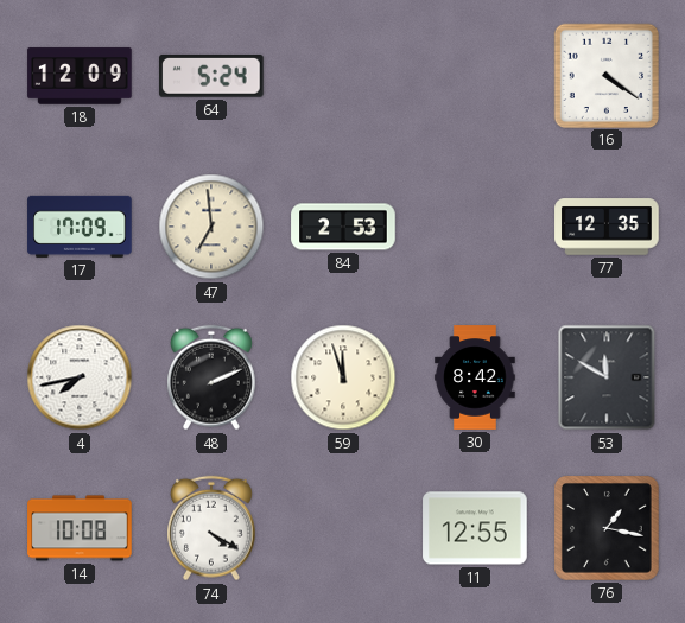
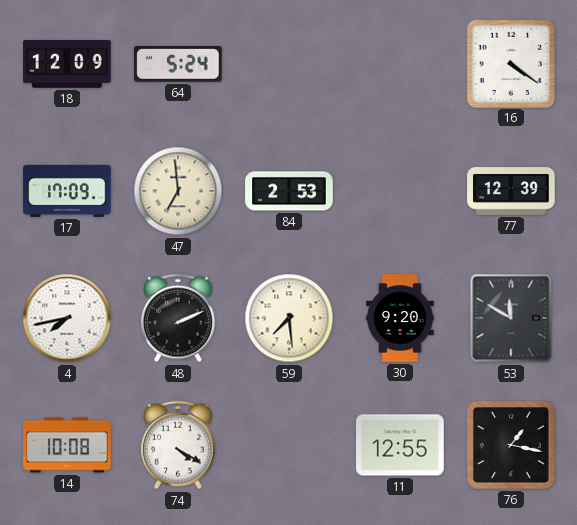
77: 12:35 -> 12:39
59: 11:57 -> 7:29
30: 8:42 -> 9:20
